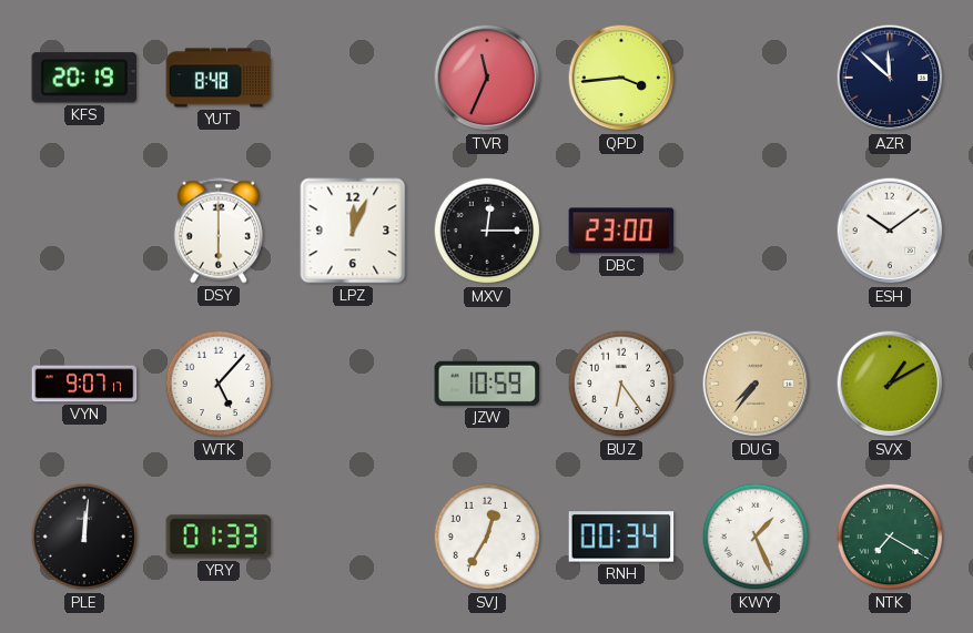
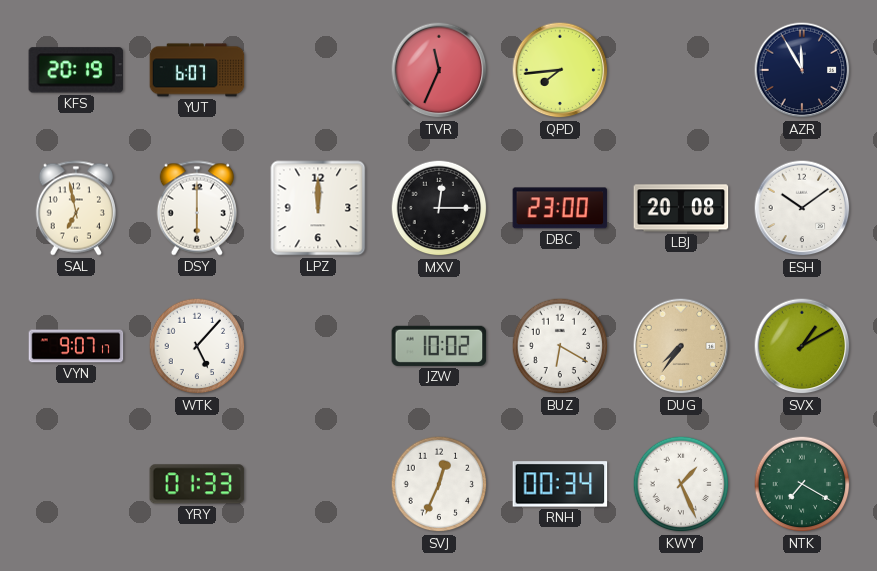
YUT: 8:48 -> 6:07
QPD: 3:44 -> 7:44
AZR: 11:52 -> 11:55
SAL: none -> 6:58
LPZ: 12:04 -> 12:00
LBJ: none -> 20:08
JZW: 10:59 -> 10:02
BUZ: 6:24 -> 6:20
PLE: 12:01 -> none
SVJ: 12:35 -> 12:34
